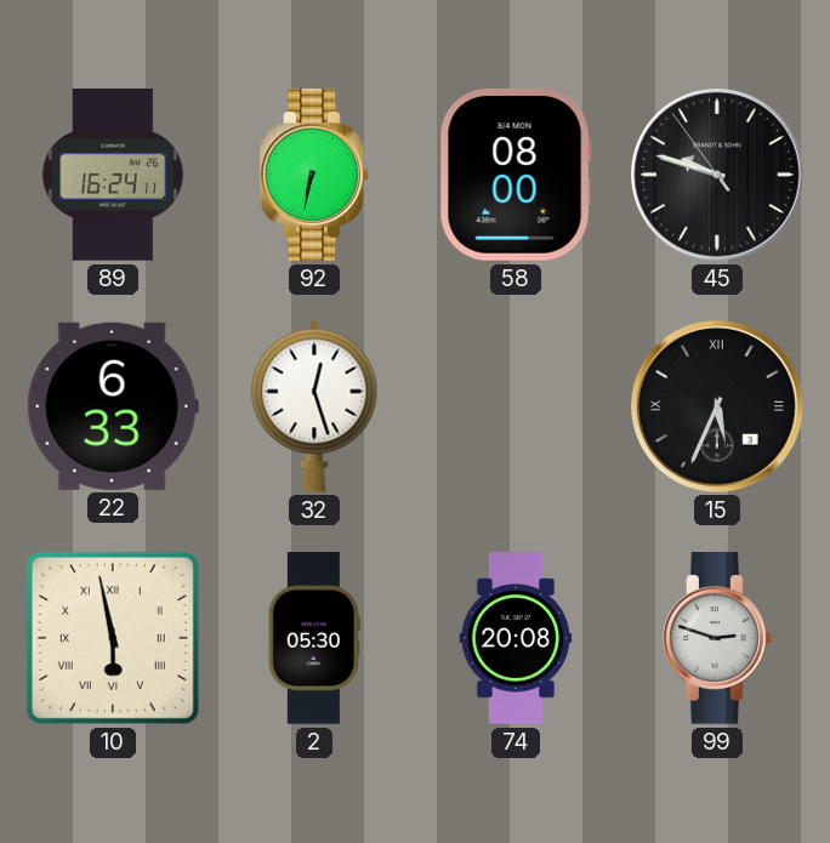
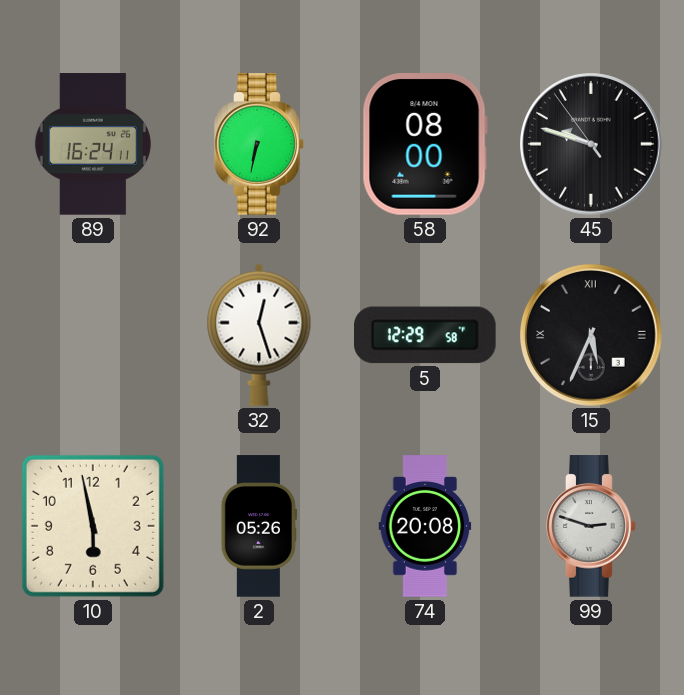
22: 6:33 -> none
5: none -> 12:29
10 numerals: Roman -> Arabic
2: 05:30 -> 05:26
